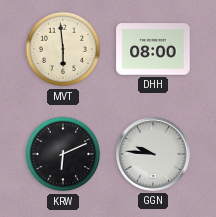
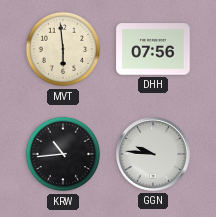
DHH: 08:00 -> 07:56
KRW: 6:11 -> 10:44
